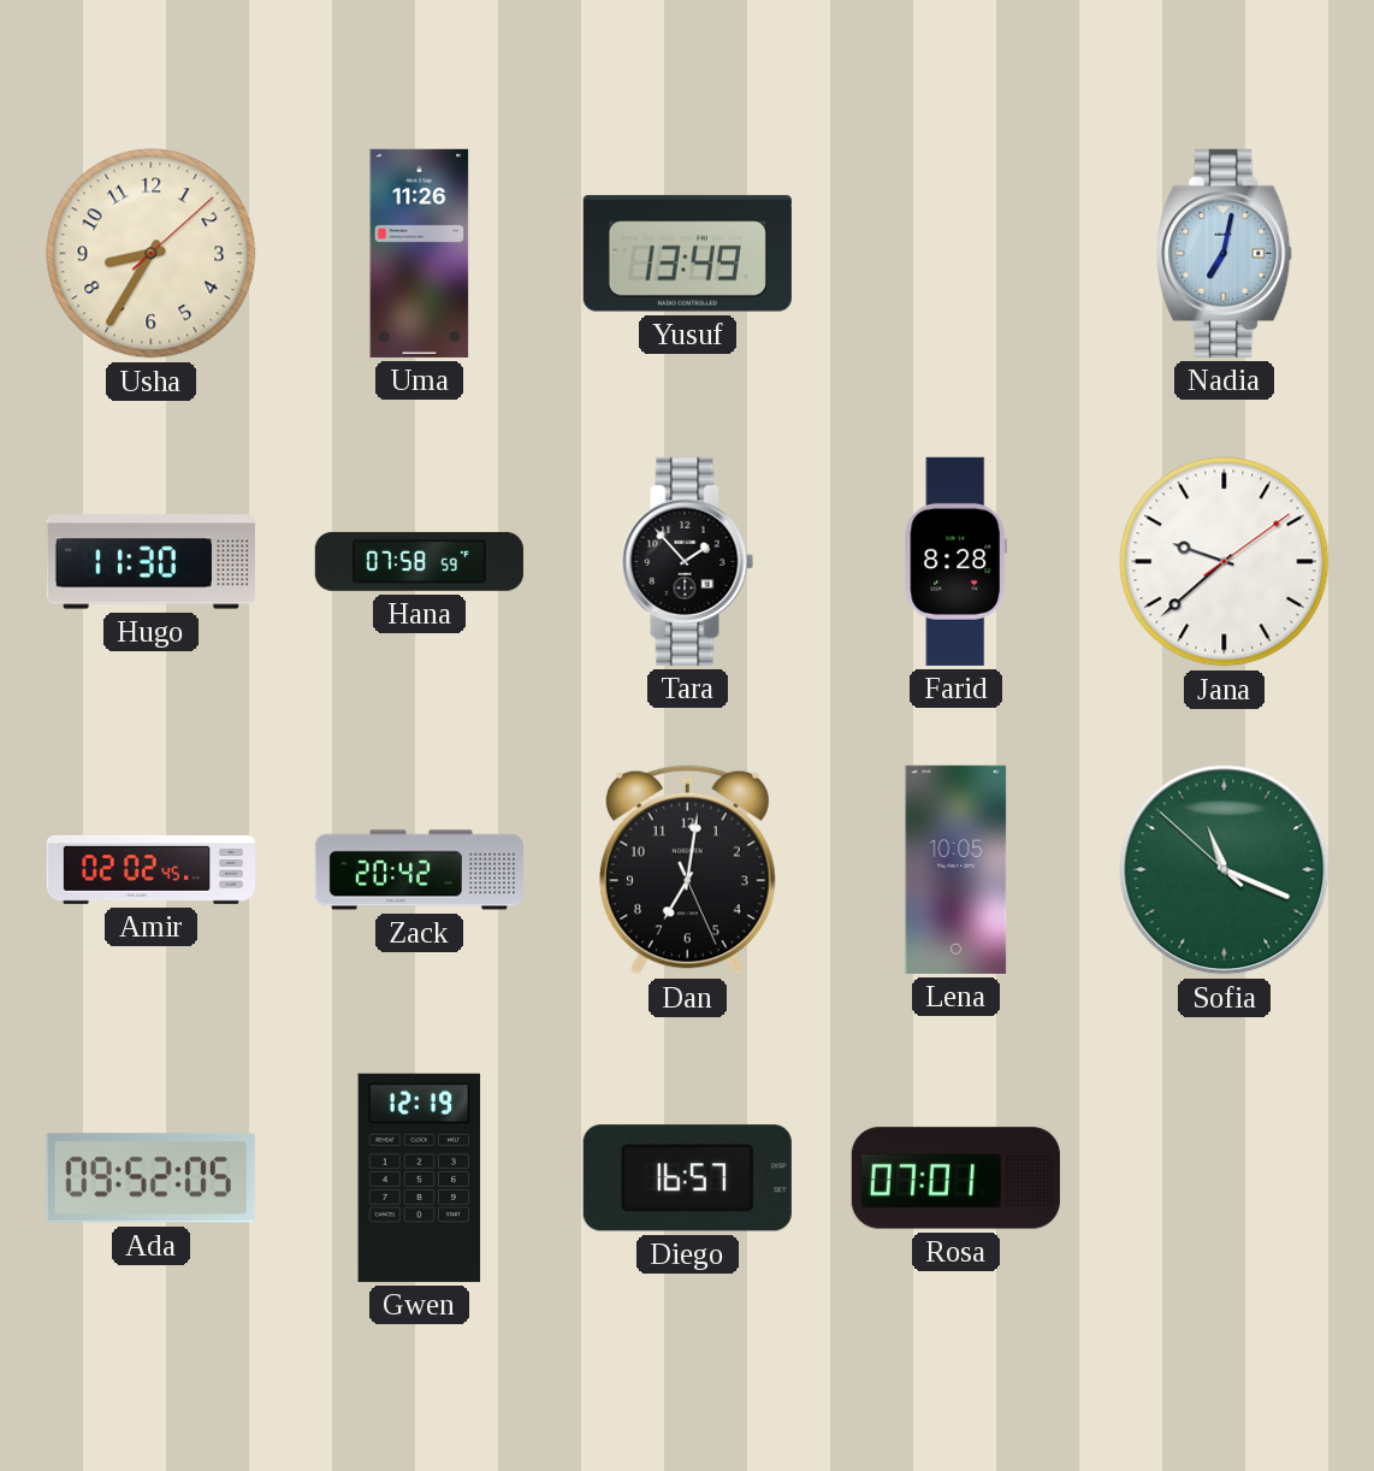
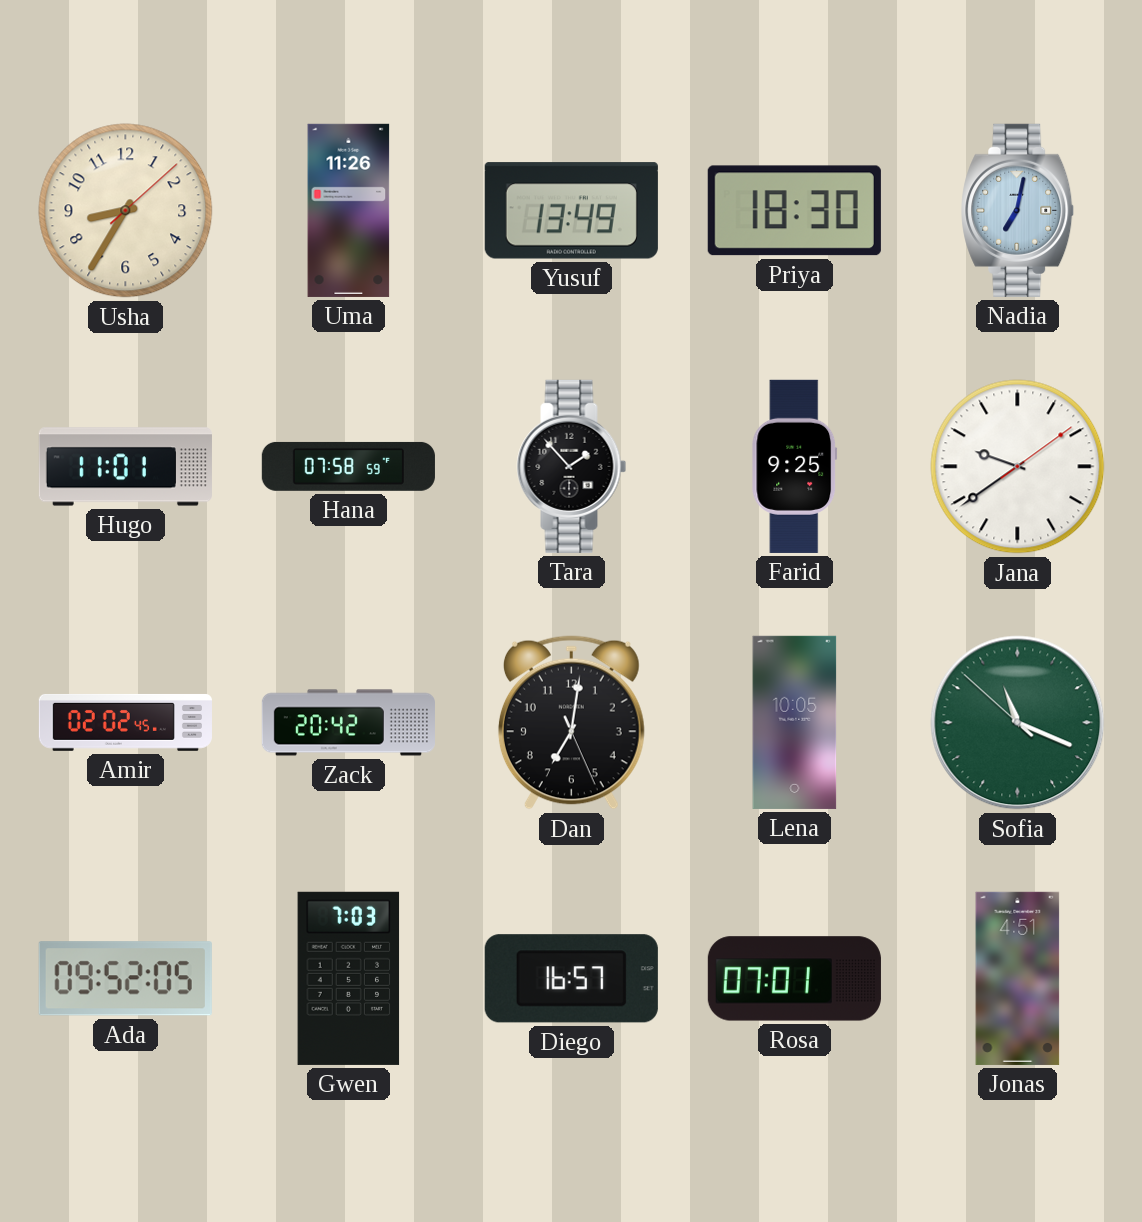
Priya: none -> 18:30
Hugo: 11:30 -> 11:01
Farid: 8:28 -> 9:25
Jana: 9:38 -> 9:39
Gwen: 12:19 -> 7:03
Jonas: none -> 4:51
